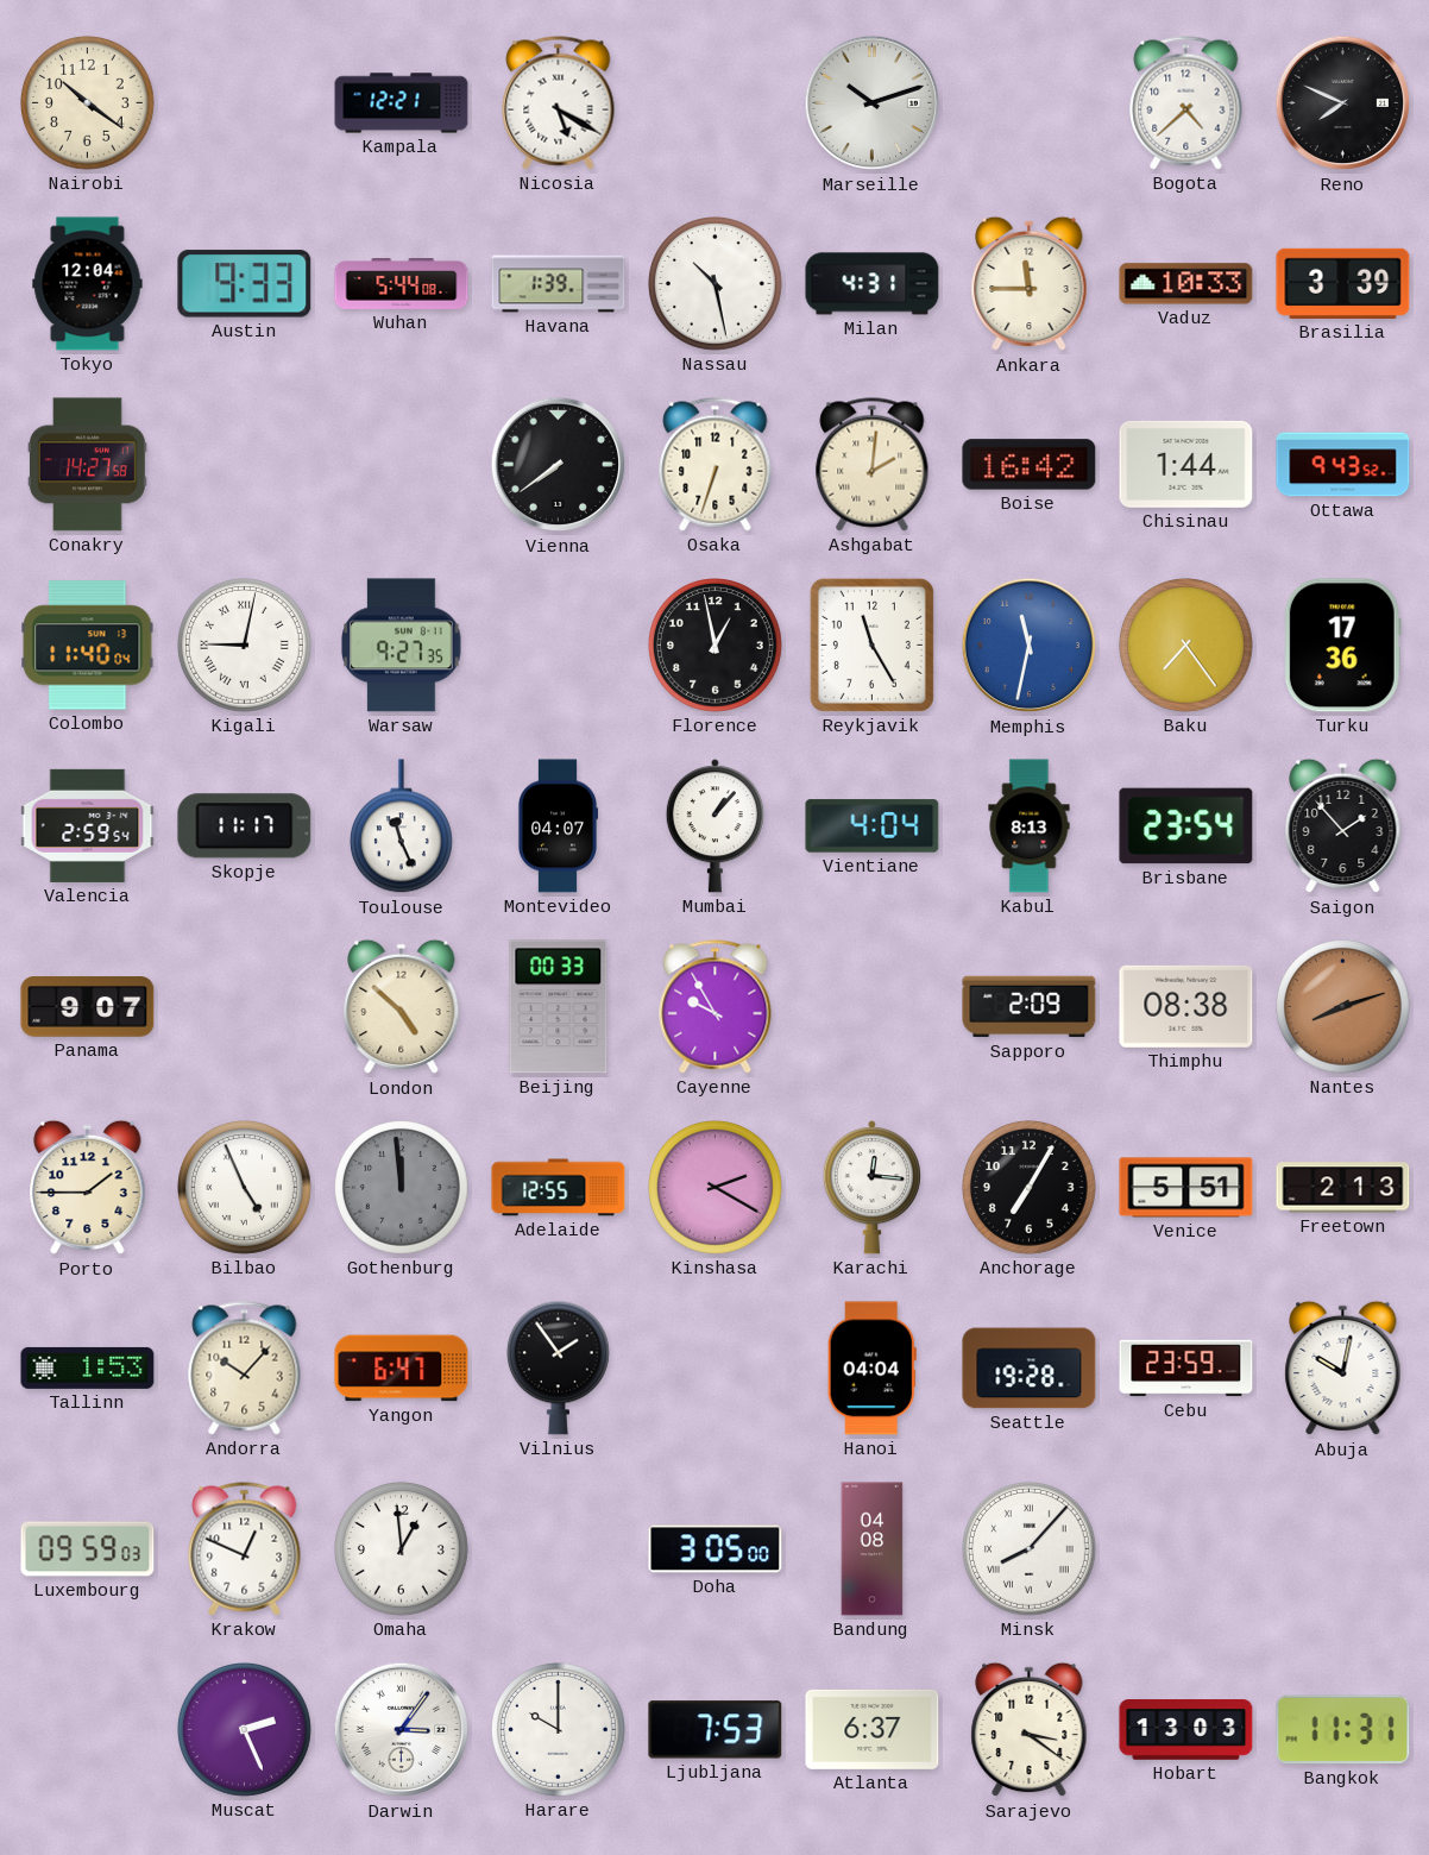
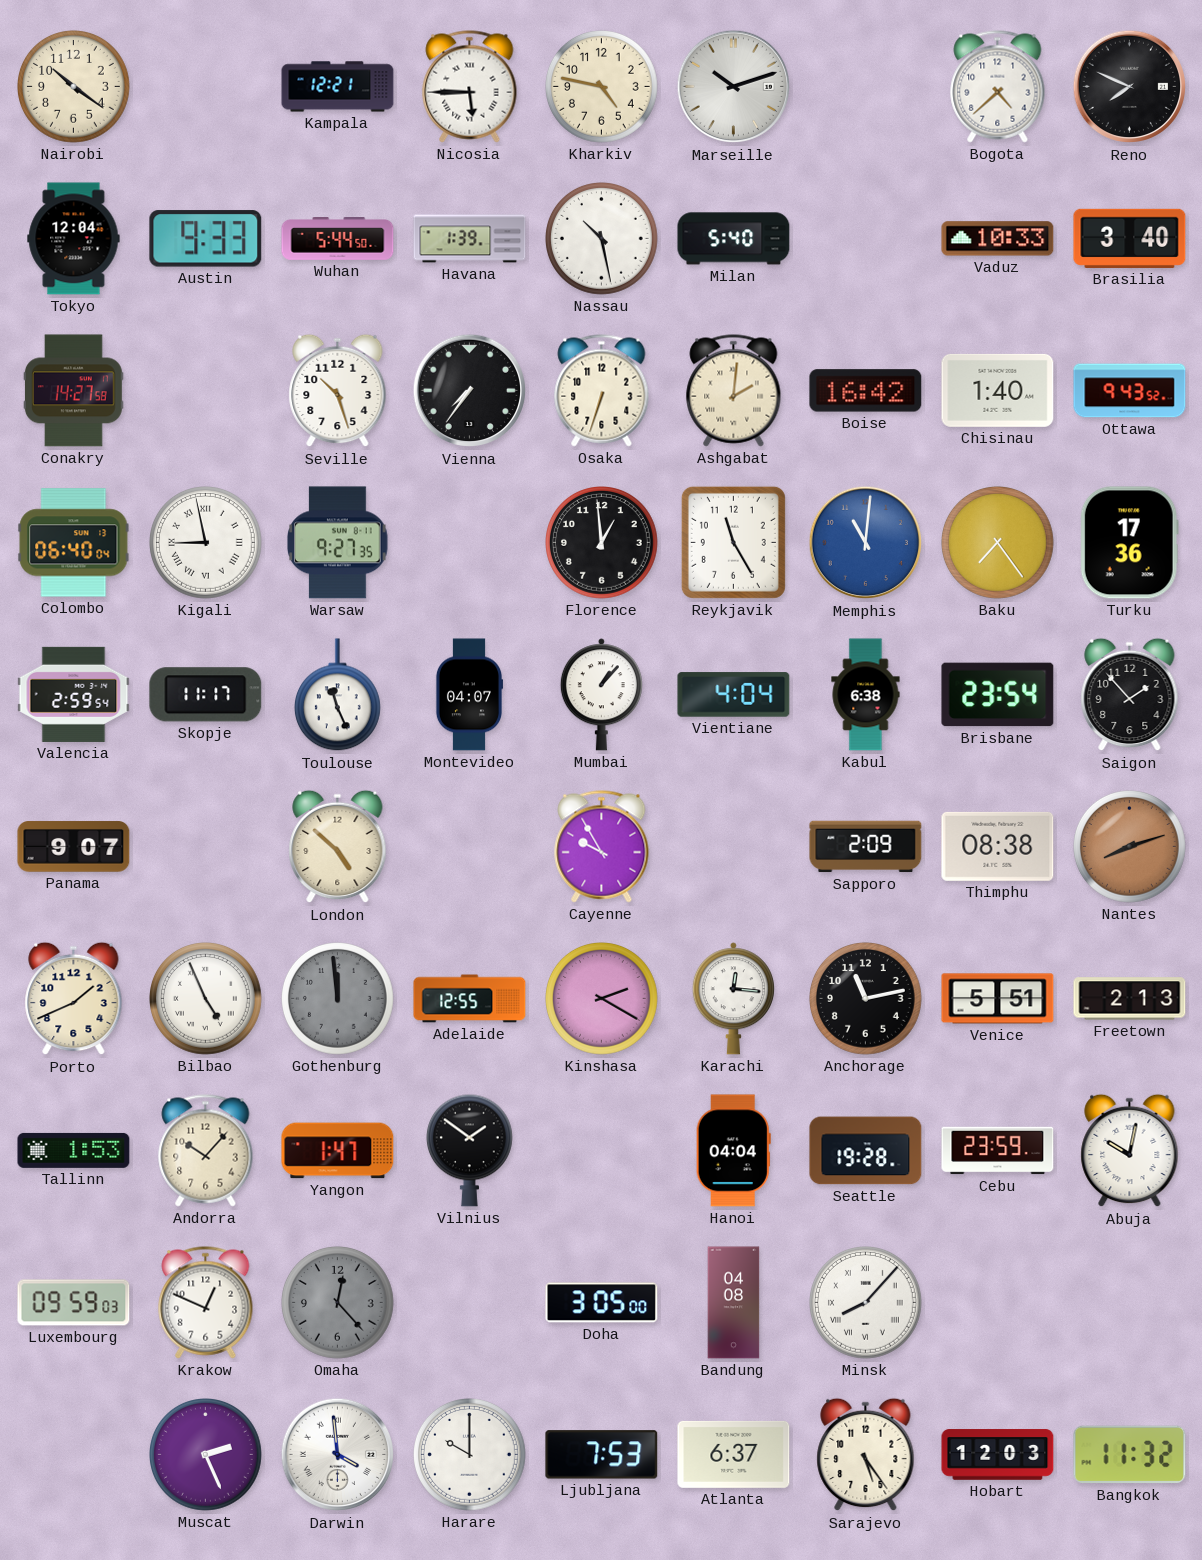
Nicosia: 5:20 -> 5:45
Kharkiv: none -> 4:47
Wuhan: 5:44:08 -> 5:44:50
Milan: 4:31 -> 5:40
Ankara: 11:45 -> none
Brasilia: 3:39 -> 3:40
Seville: none -> 10:27
Vienna: 7:39 -> 7:36
Chisinau: 1:44 -> 1:40
Colombo: 11:40 -> 06:40
Kigali: 9:02 -> 8:58
Florence: 12:58 -> 12:59
Memphis: 11:32 -> 11:01
Kabul: 8:13 -> 6:38
Beijing: 00:33 -> none
Porto: 1:45 -> 1:41
Anchorage: 7:05 -> 11:13
Yangon: 6:47 -> 1:47
Vilnius: 1:54 -> 1:51
Omaha: 12:59 -> 12:23
Omaha dial: white -> grey
Darwin: 3:06 -> 3:59
Sarajevo: 3:21 -> 5:24
Hobart: 13:03 -> 12:03
Bangkok: 11:31 -> 11:32
